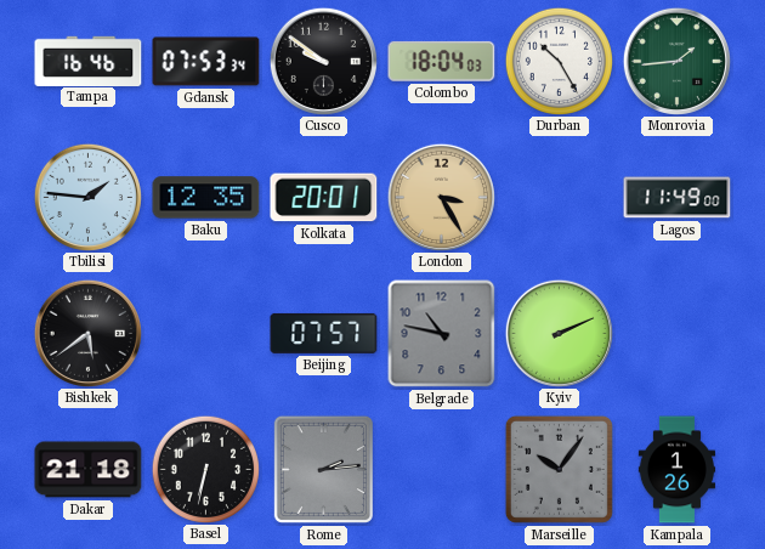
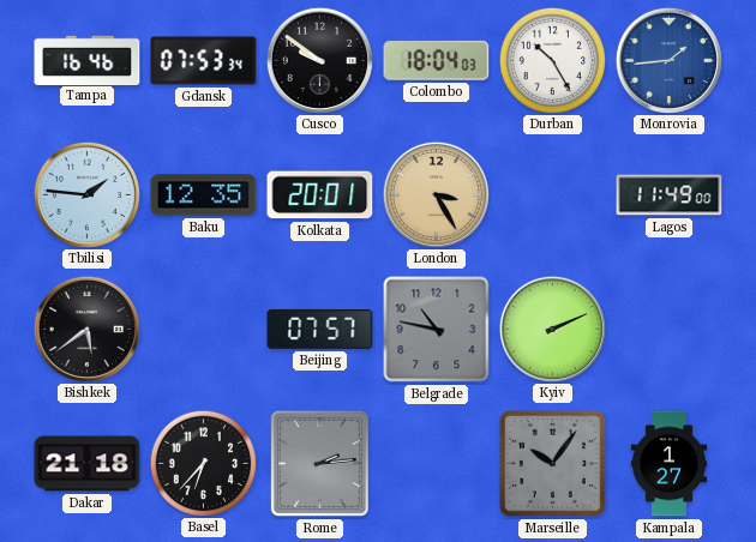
Monrovia dial: green -> blue
Basel: 6:32 -> 6:37
Kampala: 1:26 -> 1:27
